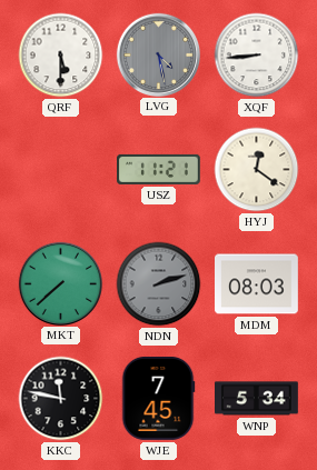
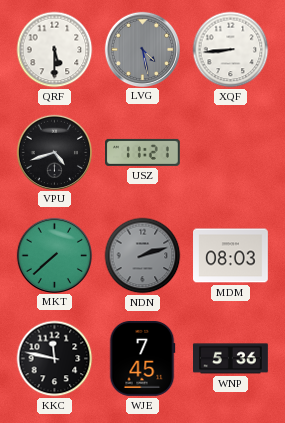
VPU: none -> 4:42
HYJ: 12:21 -> none
WNP: 5:34 -> 5:36
